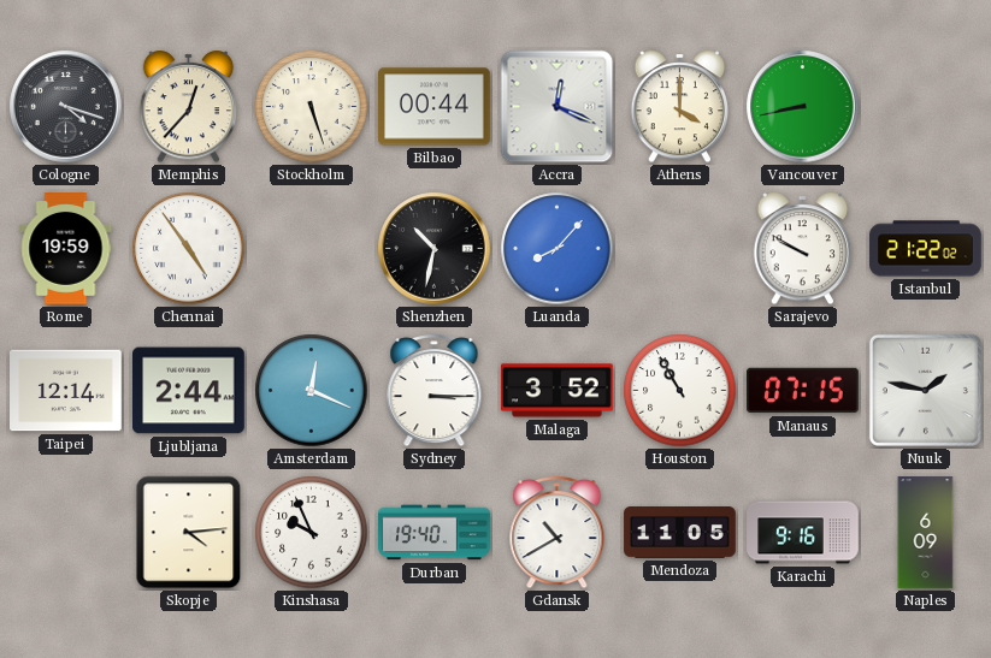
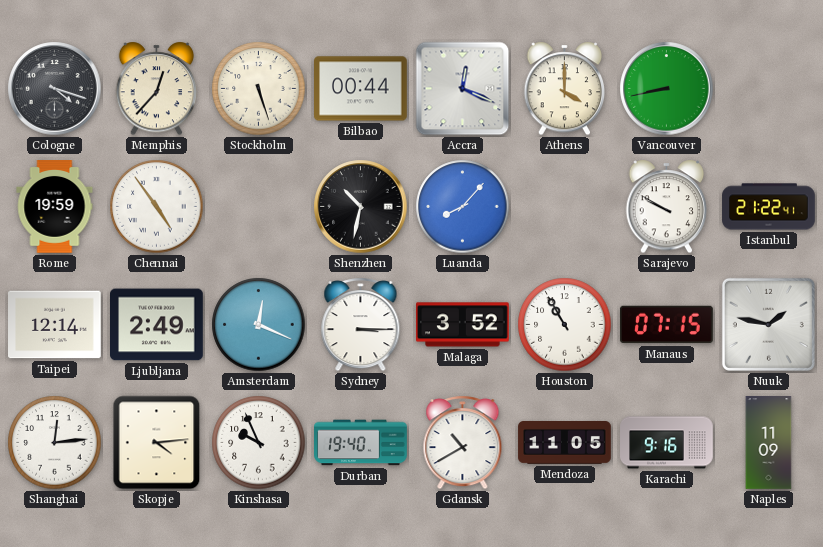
Istanbul: 21:22:02 -> 21:22:41
Ljubljana: 2:44 -> 2:49
Shanghai: none -> 12:14
Naples: 6:09 -> 11:09
